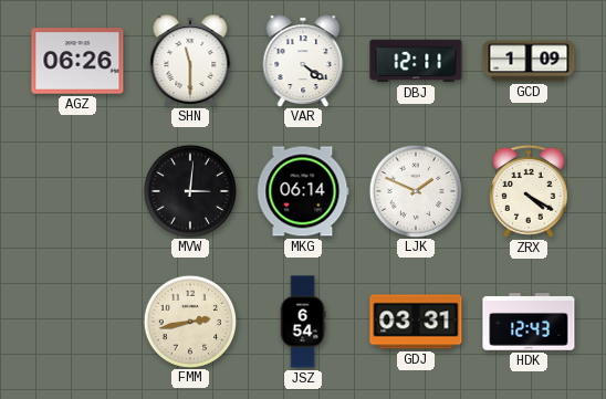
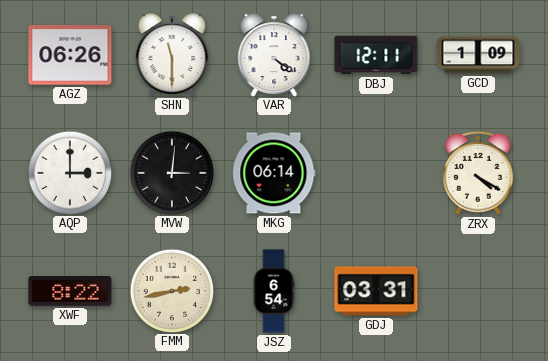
AQP: none -> 3:00
LJK: 1:49 -> none
XWF: none -> 8:22
HDK: 12:43 -> none
